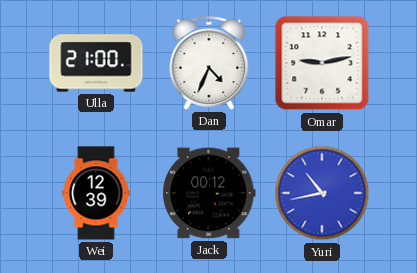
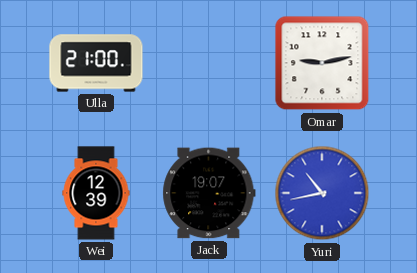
Dan: 4:34 -> none
Jack: 00:12 -> 19:07
